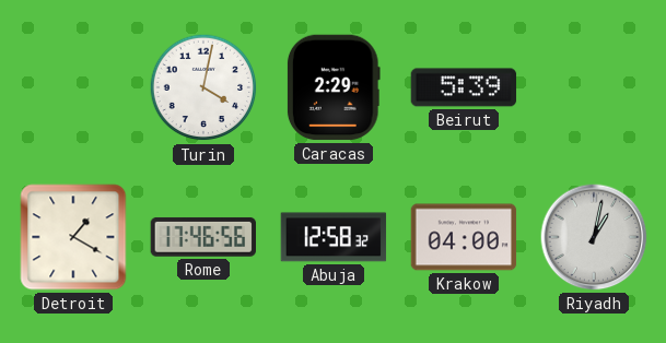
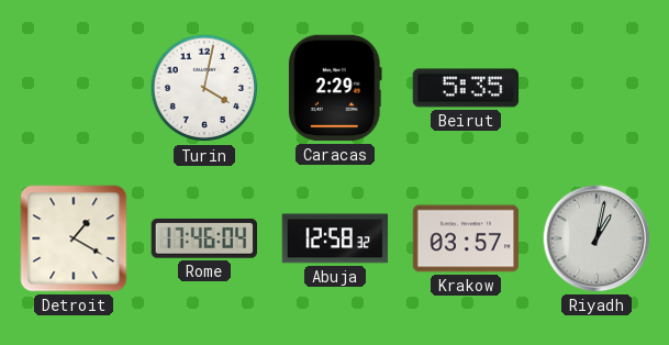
Beirut: 5:39 -> 5:35
Rome: 17:46:56 -> 17:46:04
Krakow: 04:00 -> 03:57
